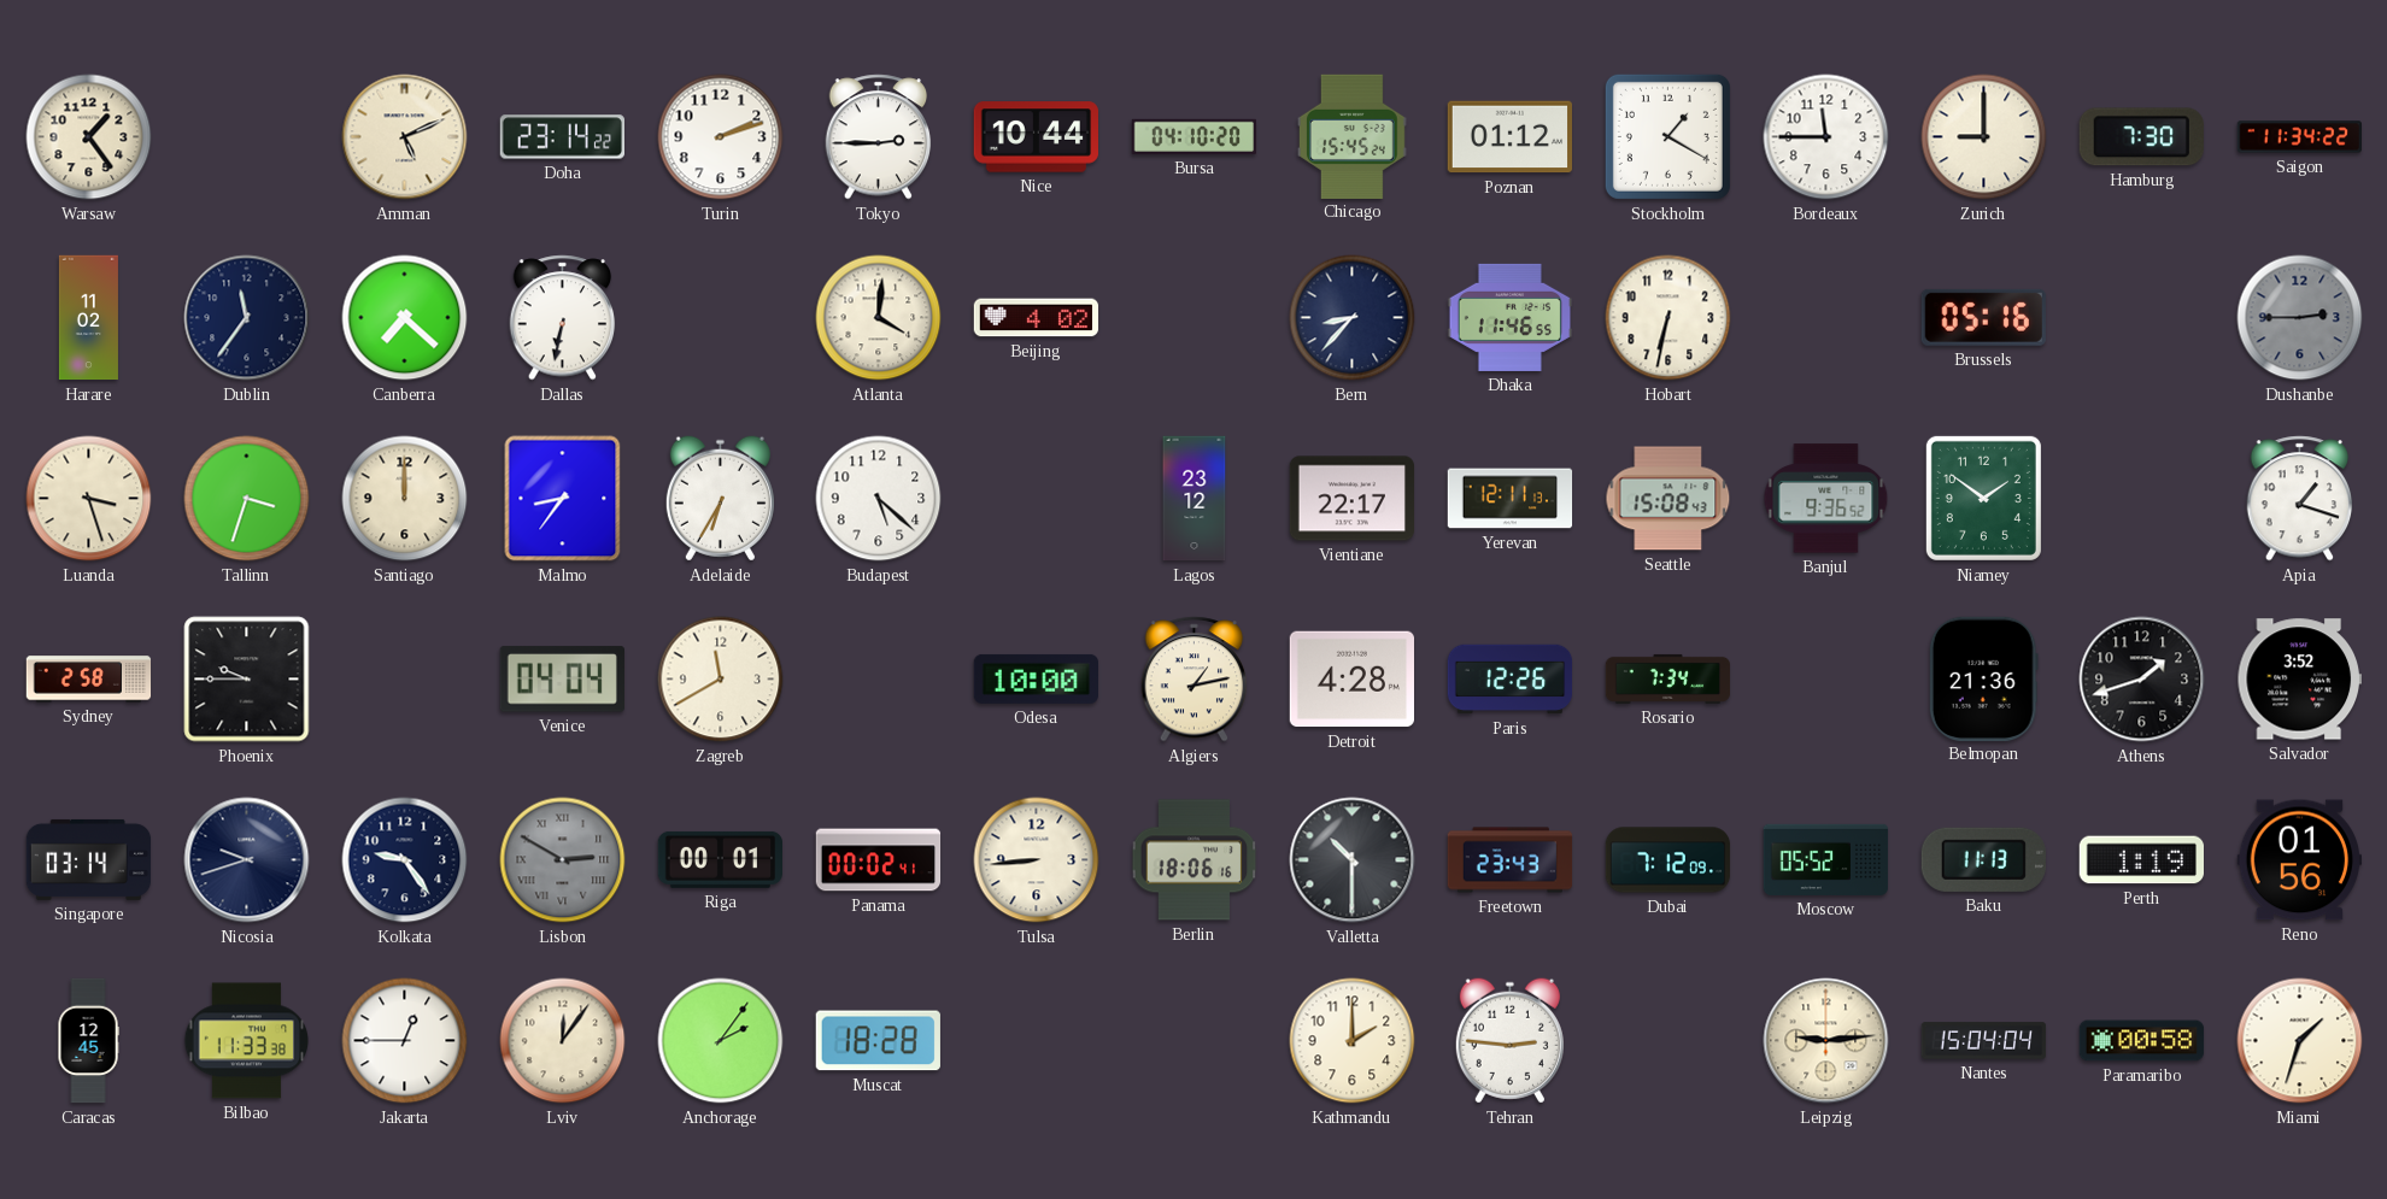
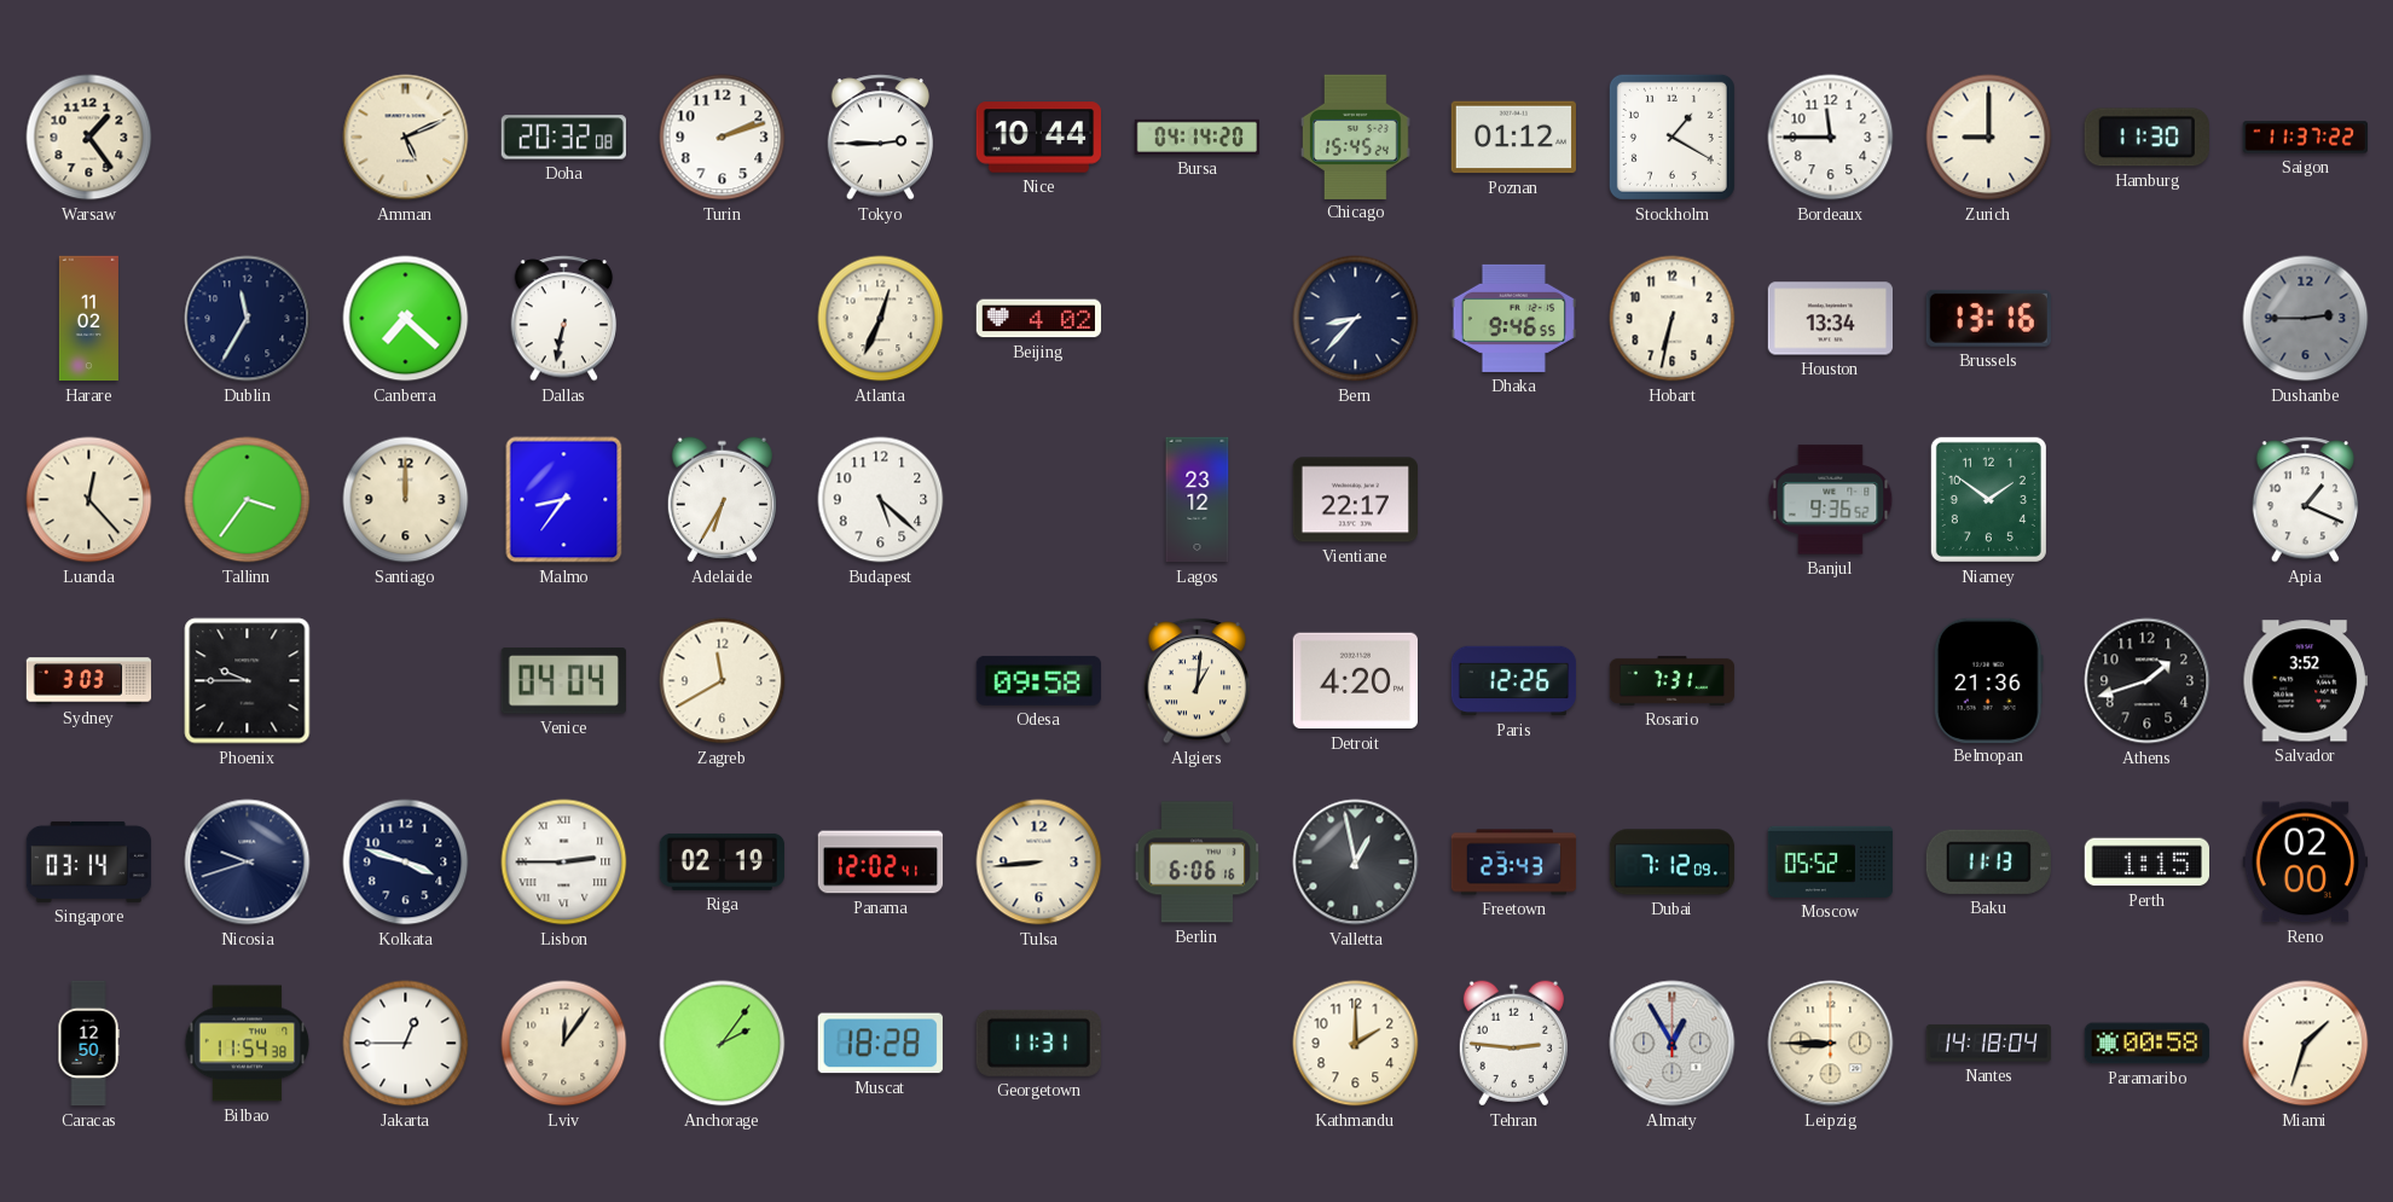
Doha: 23:14 -> 20:32
Bursa: 04:10 -> 04:14
Hamburg: 7:30 -> 11:30
Saigon: 11:34 -> 11:37
Dublin: 11:36 -> 11:35
Atlanta: 4:01 -> 12:34
Dhaka: 11:46 -> 9:46
Houston: none -> 13:34
Brussels: 05:16 -> 13:16
Luanda: 3:27 -> 12:23
Tallinn: 3:33 -> 3:36
Yerevan: 12:11 -> none
Seattle: 15:08 -> none
Apia: 1:18 -> 1:19
Sydney: 2:58 -> 3:03
Odesa: 10:00 -> 09:58
Algiers: 1:13 -> 1:01
Detroit: 4:28 -> 4:20
Rosario: 7:34 -> 7:31
Kolkata: 9:24 -> 3:48
Lisbon: 2:50 -> 2:45
Lisbon dial: grey -> white
Riga: 00:01 -> 02:19
Panama: 00:02 -> 12:02
Berlin: 18:06 -> 6:06
Valletta: 10:30 -> 12:58
Perth: 1:19 -> 1:15
Reno: 01:56 -> 02:00
Caracas: 12:45 -> 12:50
Bilbao: 11:33 -> 11:54
Georgetown: none -> 11:31
Almaty: none -> 12:55
Leipzig: 9:14 -> 8:45
Nantes: 15:04 -> 14:18
